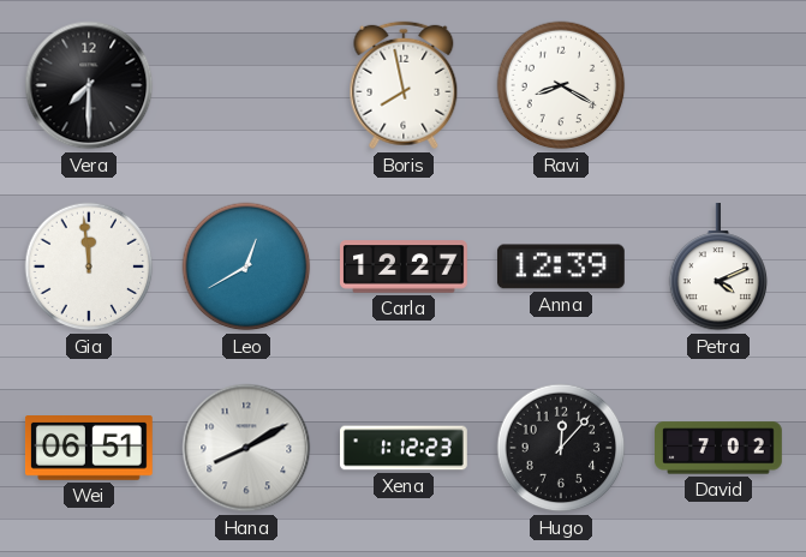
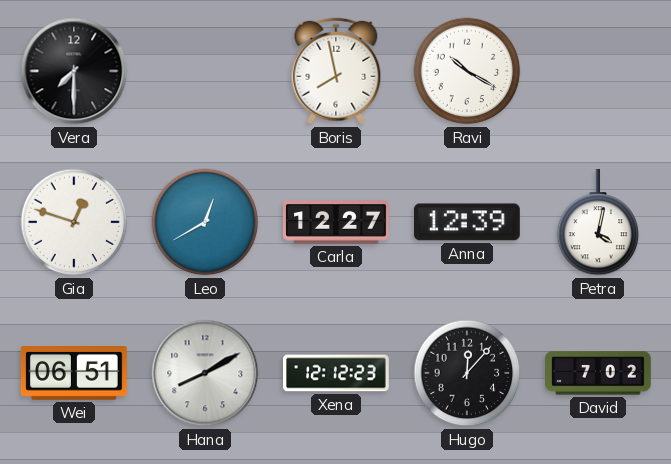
Ravi: 8:20 -> 10:20
Gia: 11:59 -> 12:48
Petra: 4:11 -> 4:02
Xena: 1:12 -> 12:12
